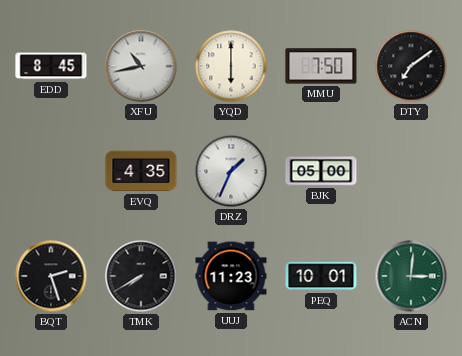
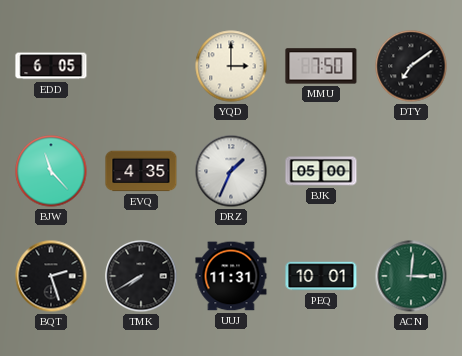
EDD: 8:45 -> 6:05
XFU: 10:43 -> none
YQD: 6:00 -> 3:00
BJW: none -> 11:23
UUJ: 11:23 -> 11:31
